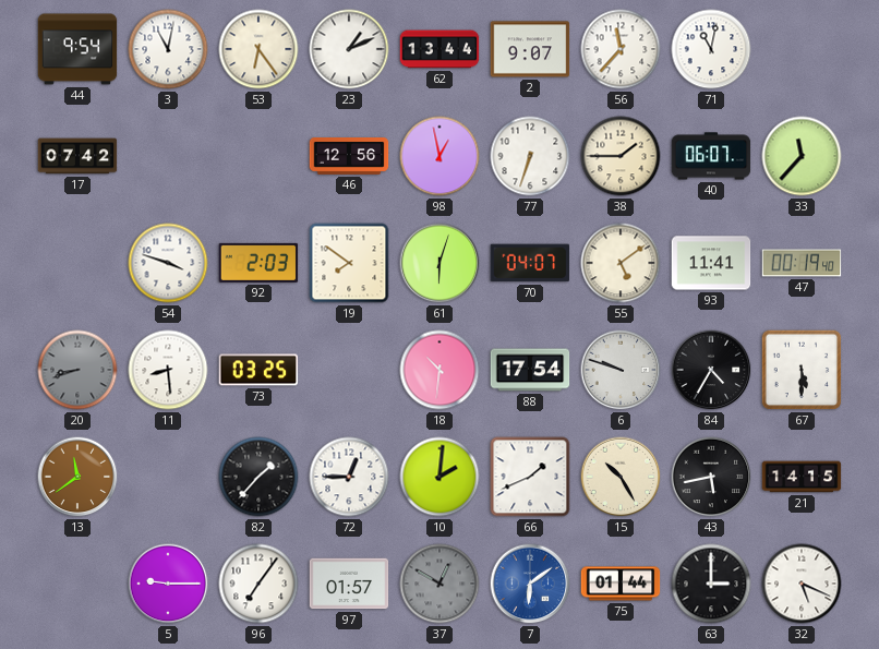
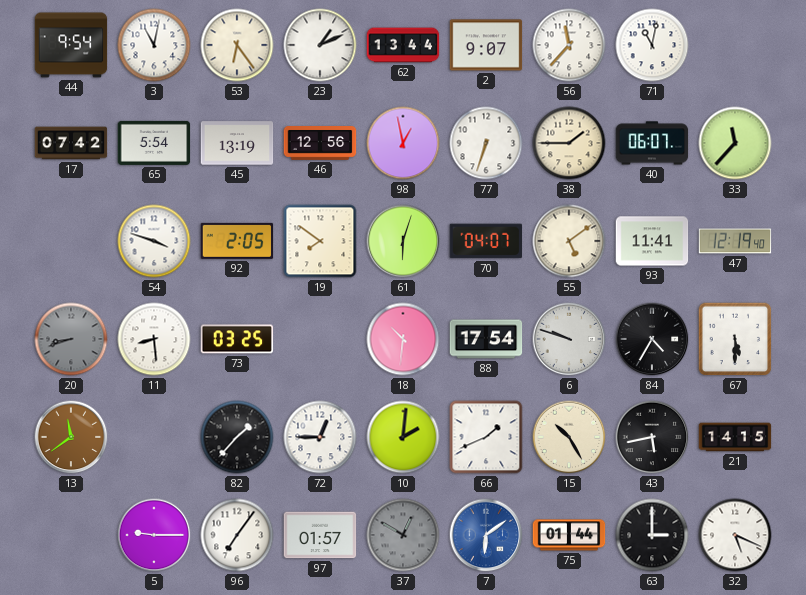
65: none -> 5:54
45: none -> 13:19
92: 2:03 -> 2:05
47: 00:19 -> 12:19
